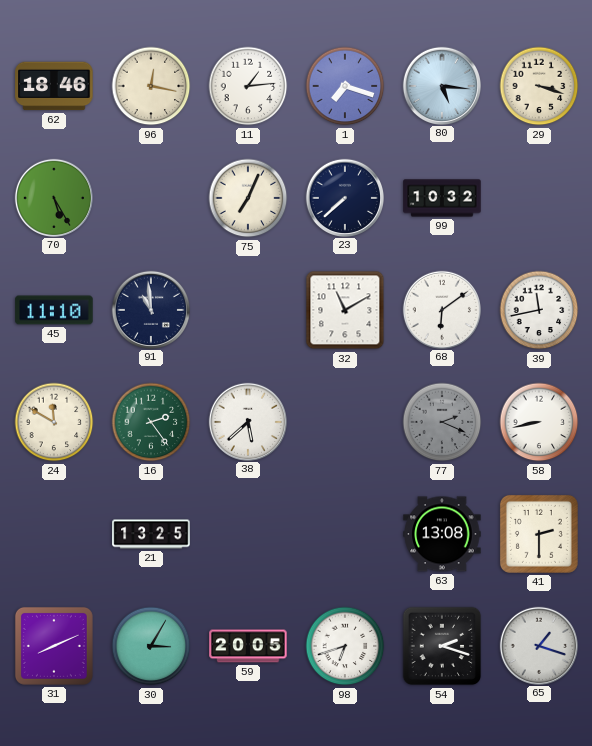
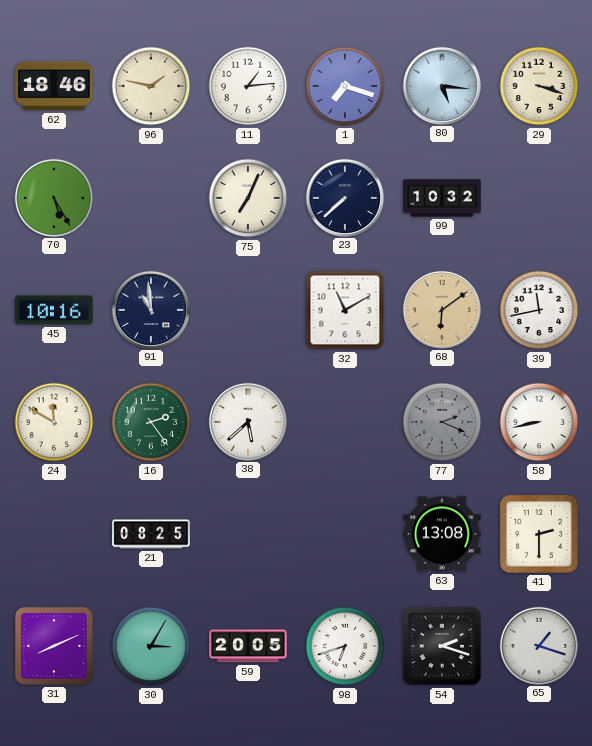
96: 12:17 -> 1:47
45: 11:10 -> 10:16
68 dial: white -> champagne
21: 13:25 -> 08:25
